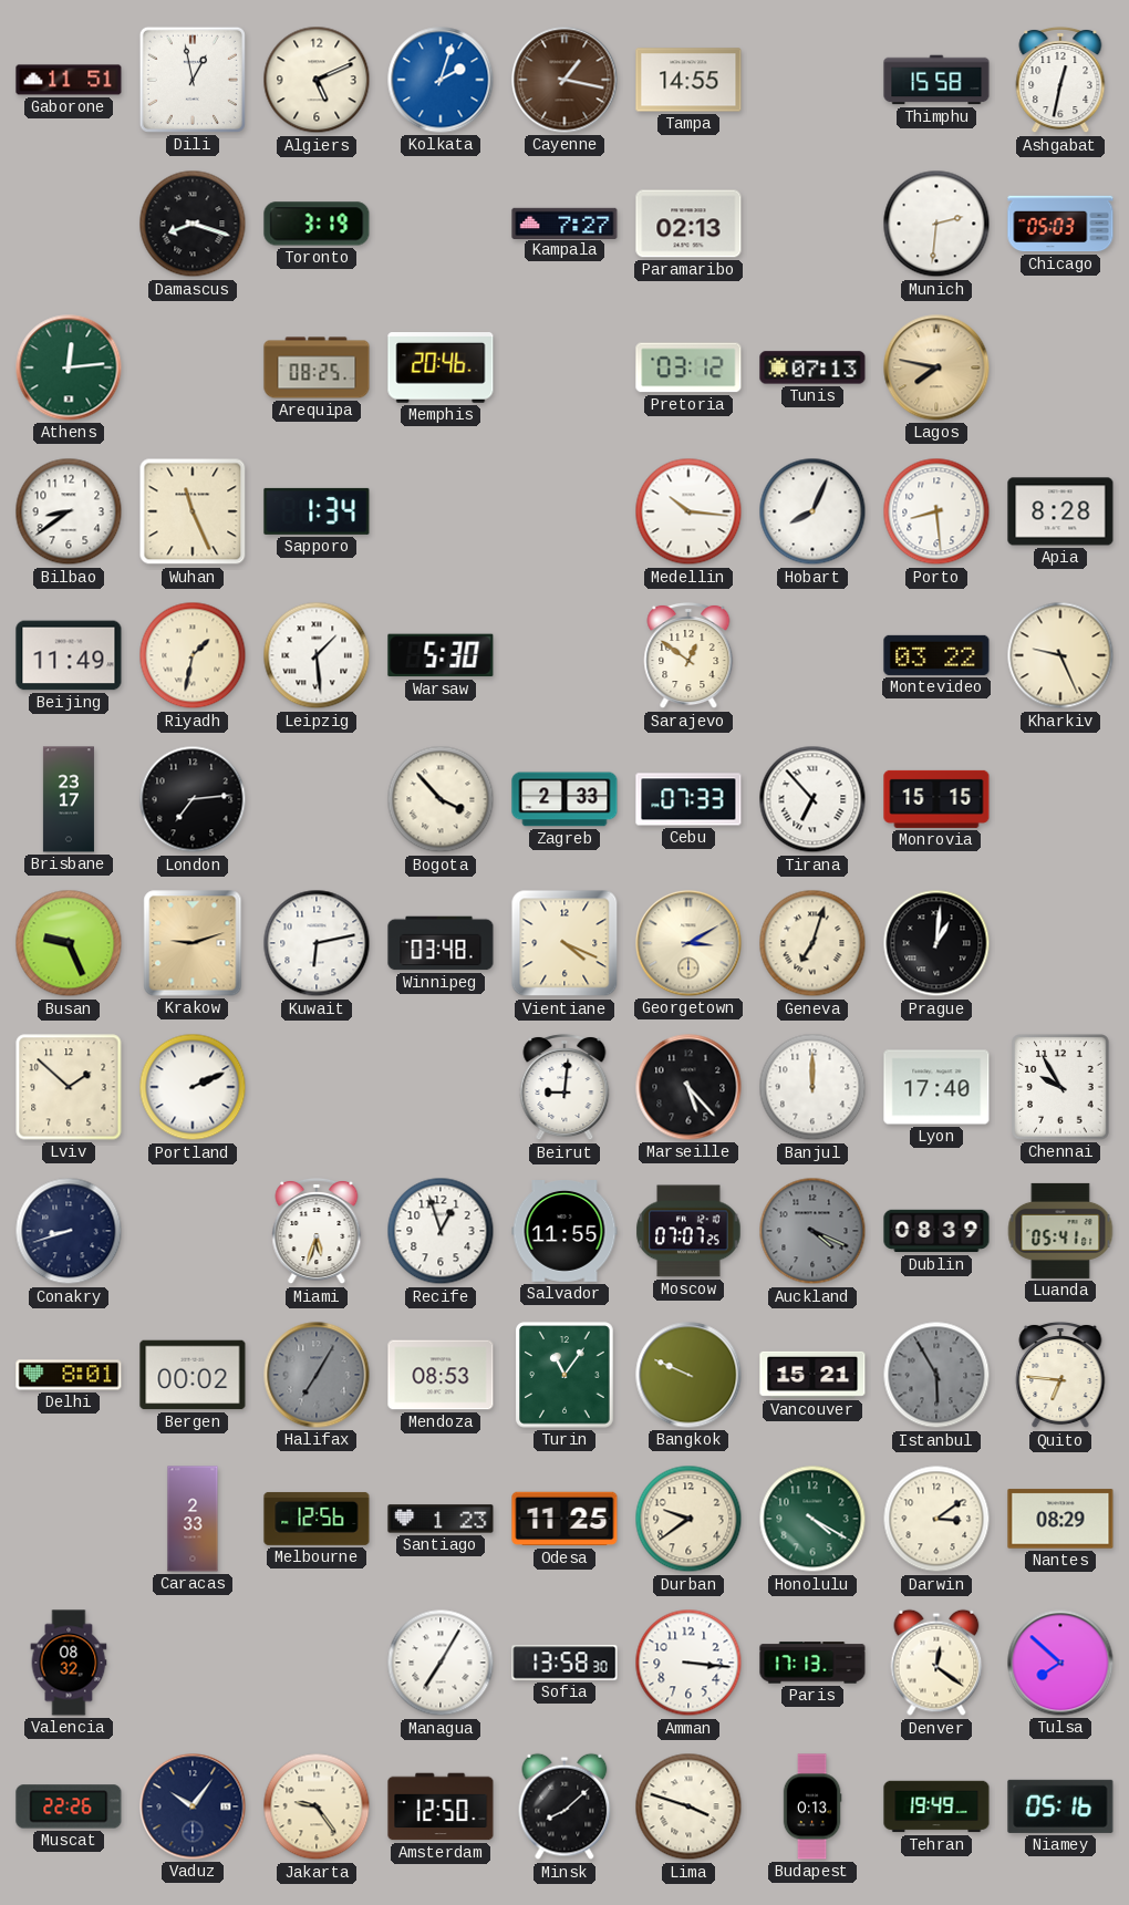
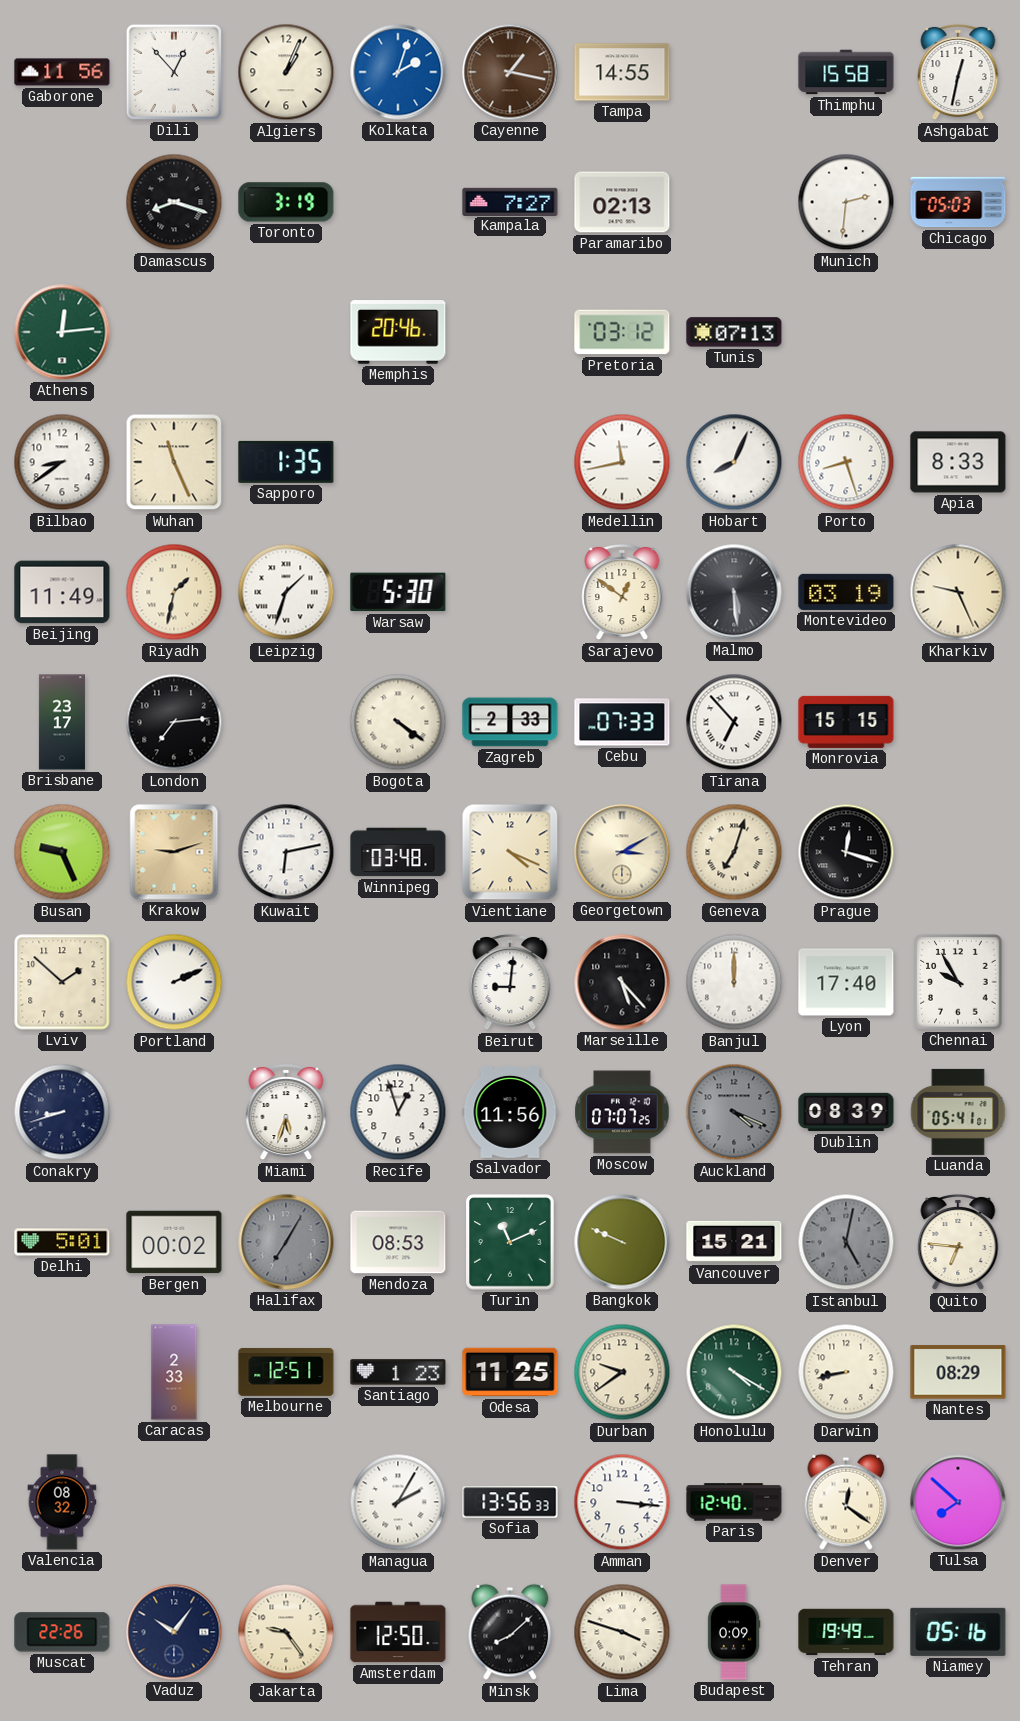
Gaborone: 11:51 -> 11:56
Dili: 12:58 -> 12:53
Algiers: 5:11 -> 1:04
Arequipa: 08:25 -> none
Lagos: 7:47 -> none
Sapporo: 1:34 -> 1:35
Medellin: 10:16 -> 11:43
Porto: 8:29 -> 8:27
Apia: 8:28 -> 8:33
Leipzig: 1:29 -> 1:33
Malmo: none -> 5:29
Montevideo: 03:22 -> 03:19
Bogota: 3:53 -> 4:21
Prague: 1:01 -> 12:18
Salvador: 11:55 -> 11:56
Delhi: 8:01 -> 5:01
Turin: 11:06 -> 11:11
Istanbul: 5:55 -> 5:02
Melbourne: 12:56 -> 12:51
Darwin: 3:09 -> 8:43
Managua: 7:05 -> 2:05
Sofia: 13:58 -> 13:56
Paris: 17:13 -> 12:40
Budapest: 0:13 -> 0:09
